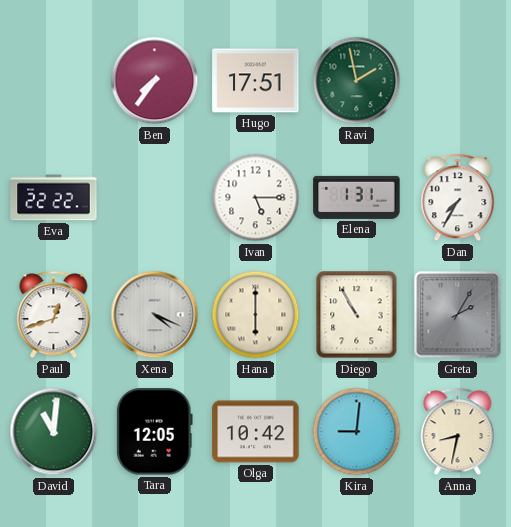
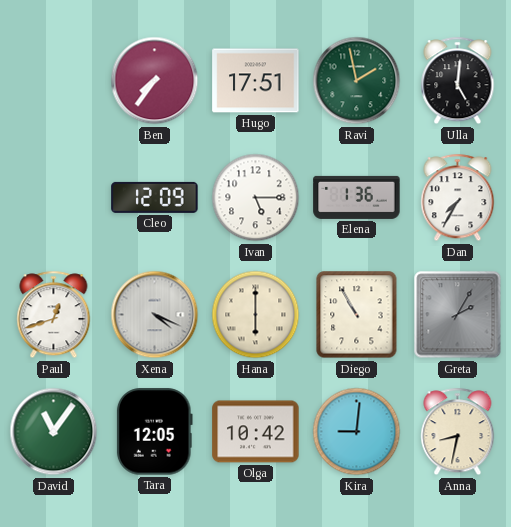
Ulla: none -> 5:01
Eva: 22:22 -> none
Cleo: none -> 12:09
Elena: 1:31 -> 1:36
David: 11:01 -> 11:06
